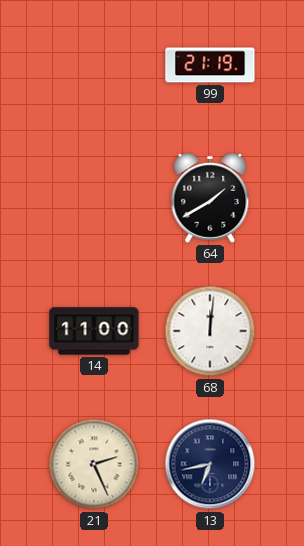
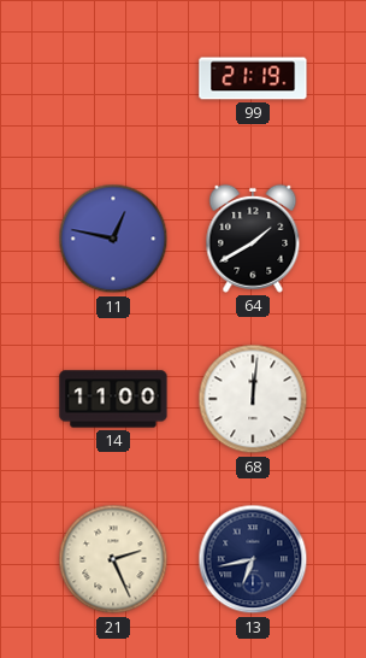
11: none -> 12:47
